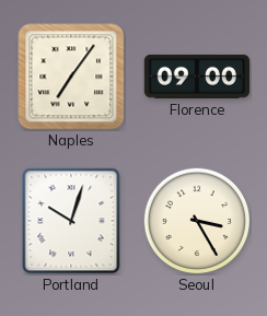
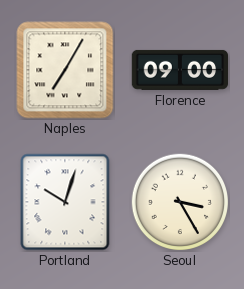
Naples: 7:06 -> 7:05
